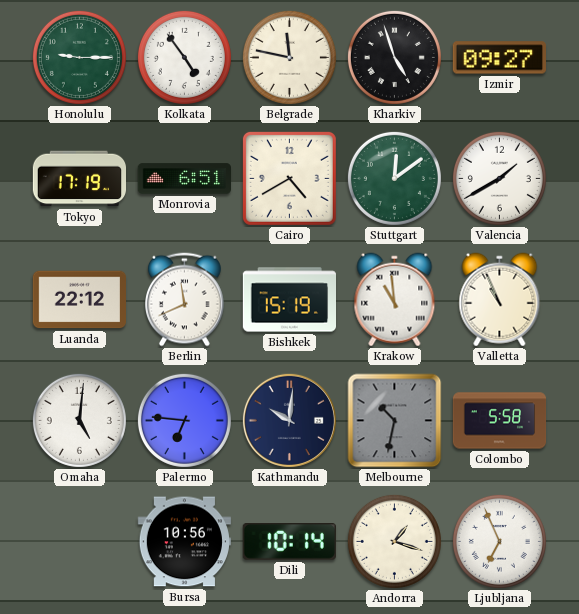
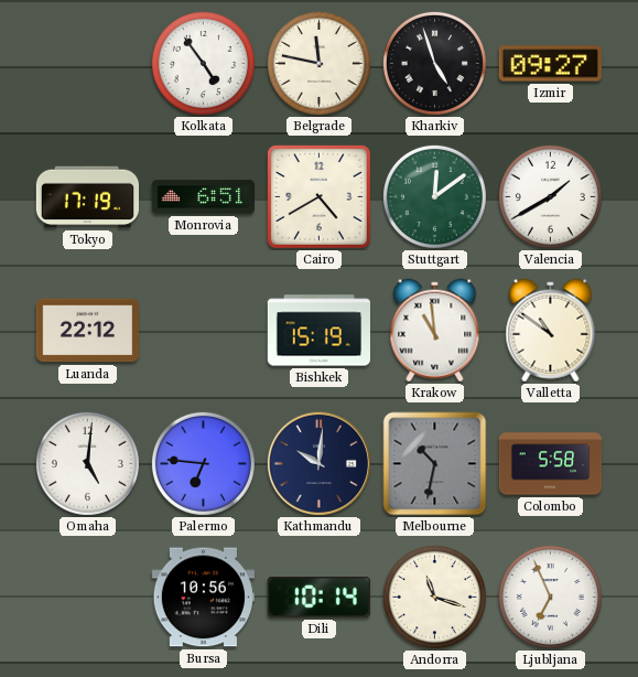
Honolulu: 9:15 -> none
Berlin: 11:41 -> none
Valletta: 10:56 -> 10:51
Andorra: 1:18 -> 11:18
